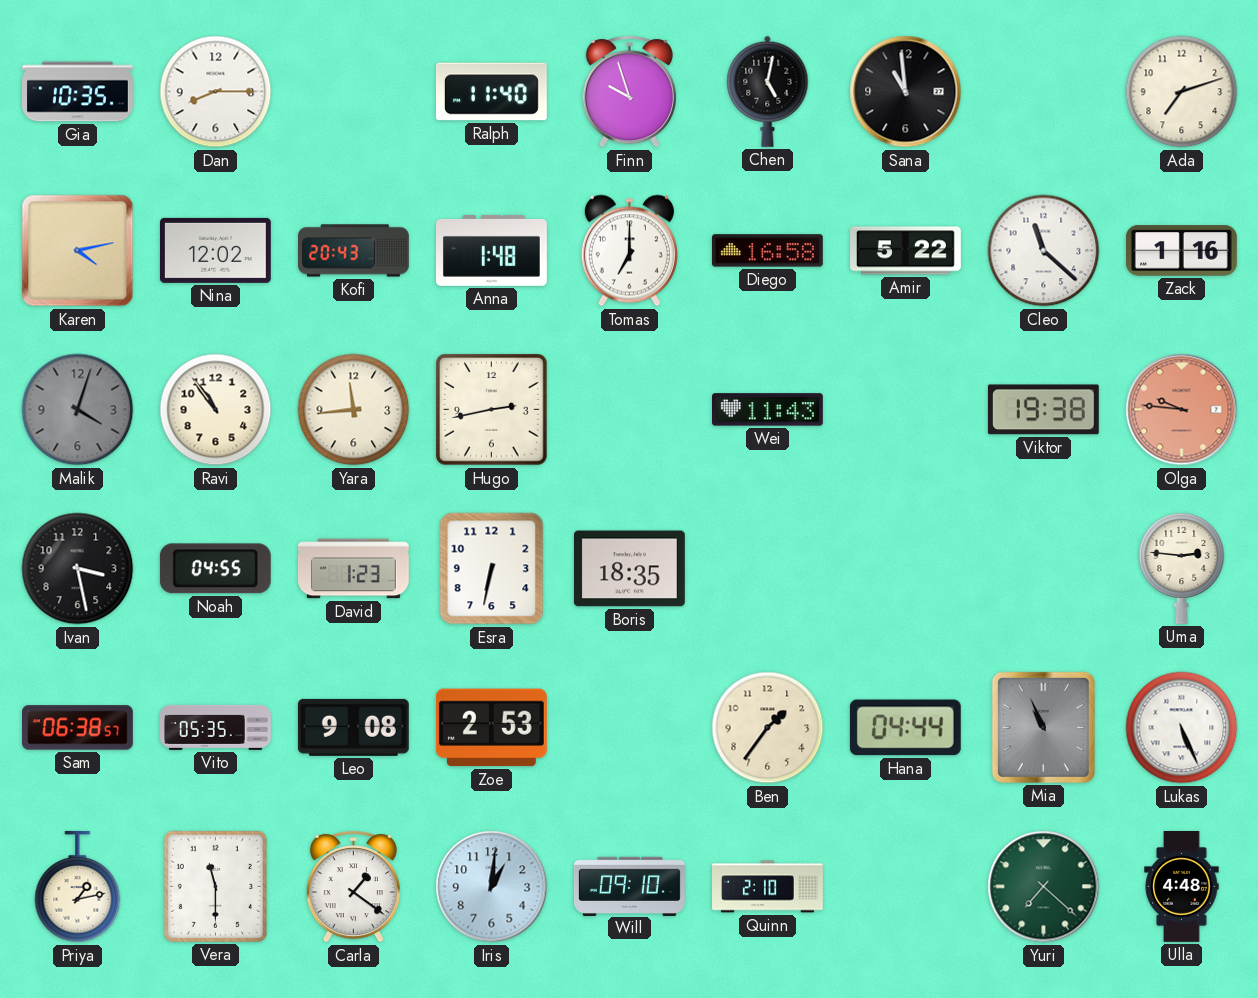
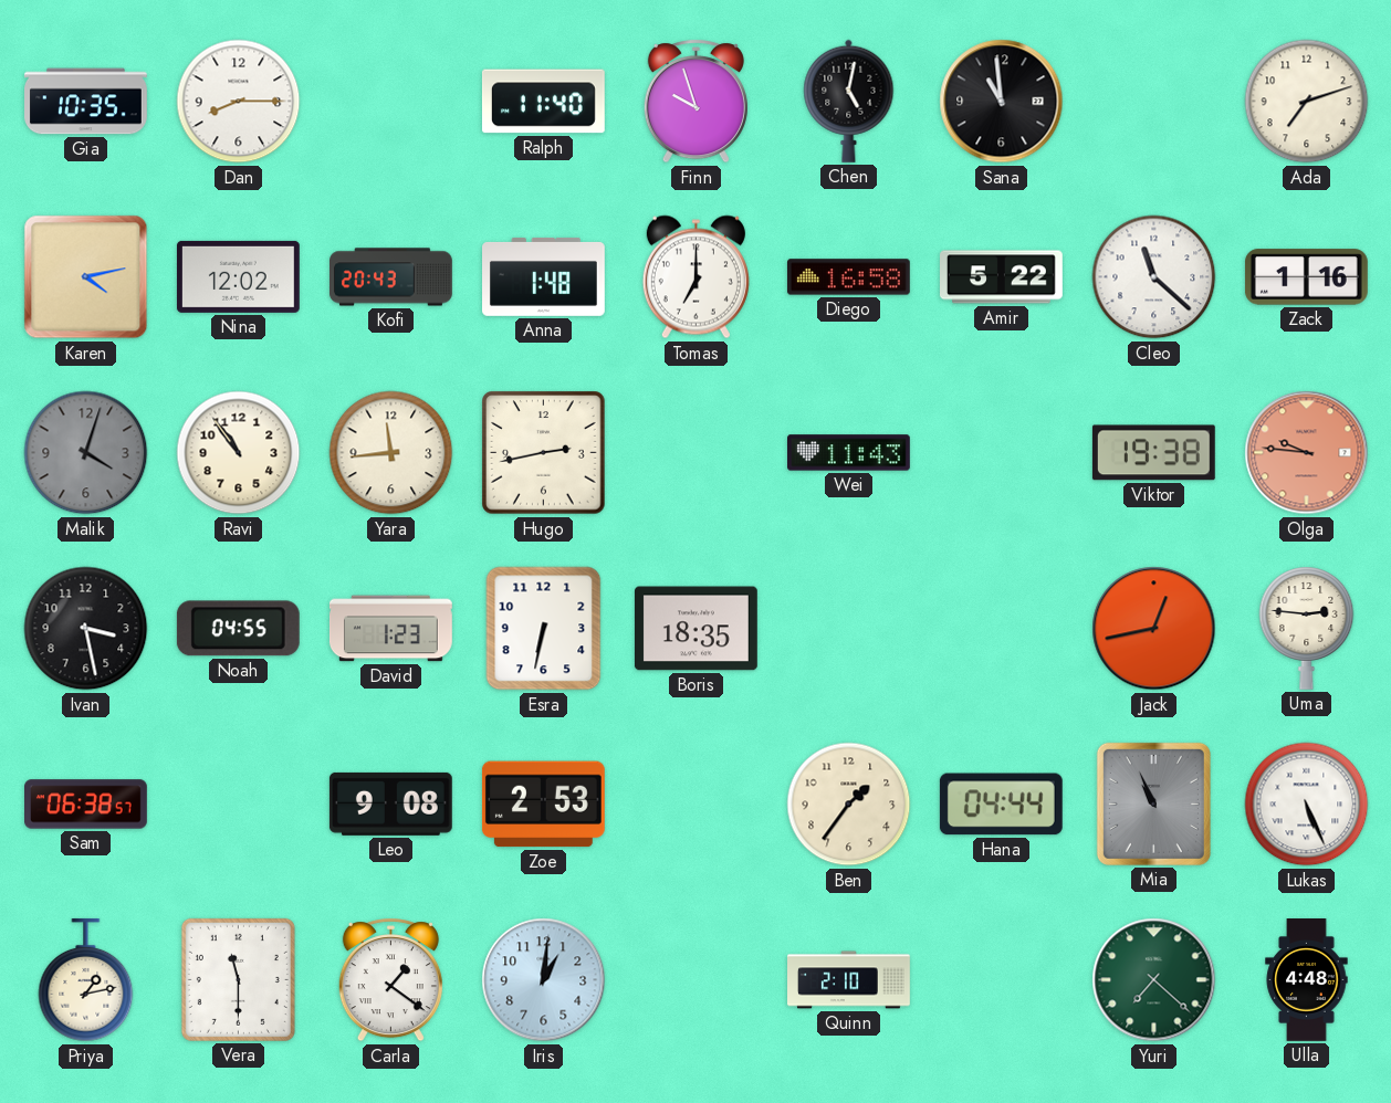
Jack: none -> 12:43
Vito: 05:35 -> none
Will: 09:10 -> none
